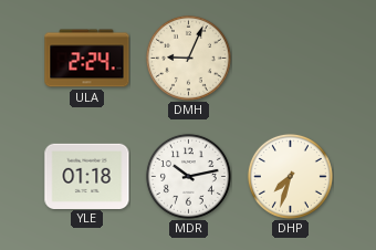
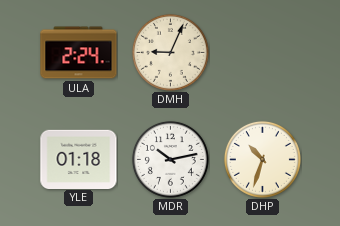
DHP: 7:33 -> 10:33
